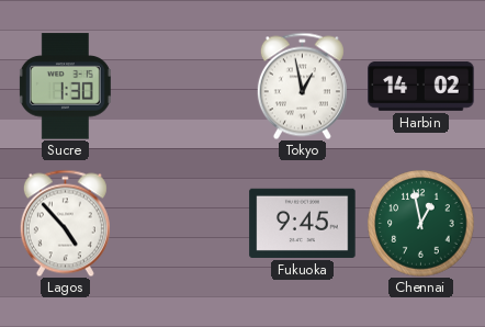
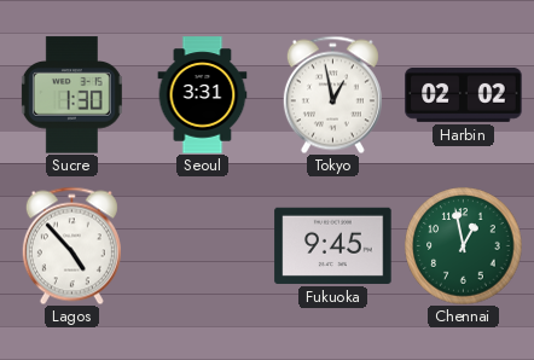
Seoul: none -> 3:31
Harbin: 14:02 -> 02:02
